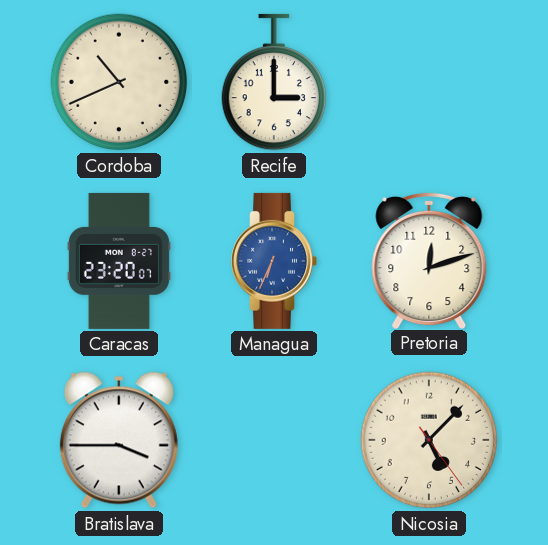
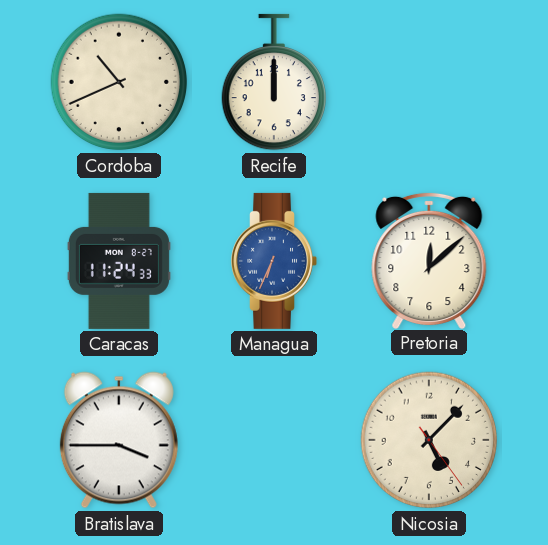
Recife: 3:00 -> 12:00
Caracas: 23:20 -> 11:24
Pretoria: 12:12 -> 12:08
